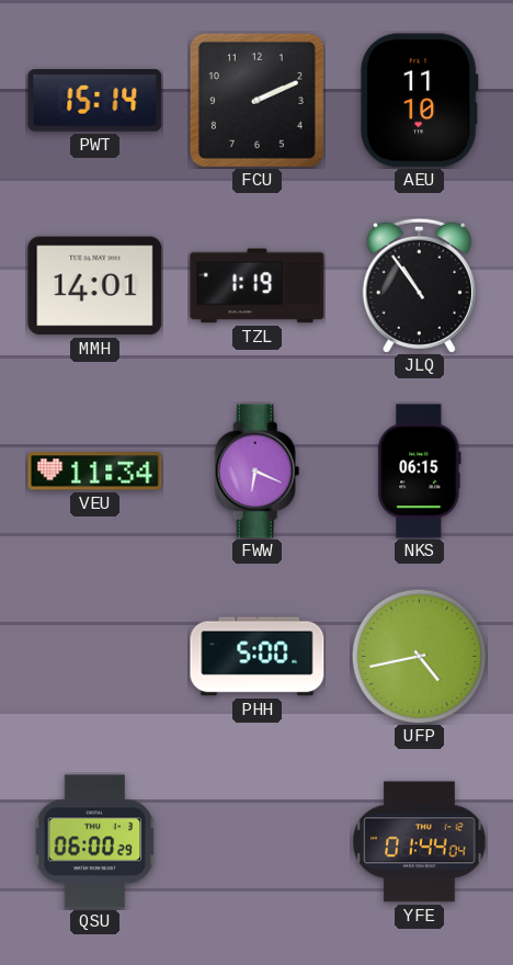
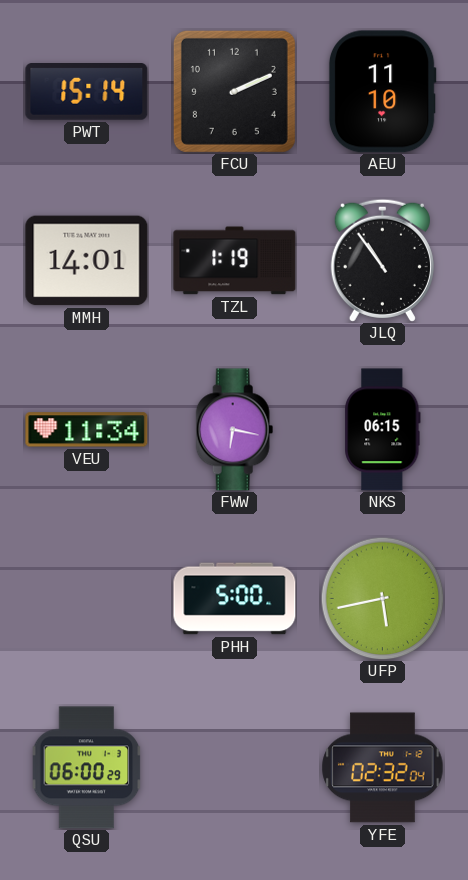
FWW: 6:19 -> 6:17
UFP: 4:43 -> 5:43
YFE: 01:44 -> 02:32
